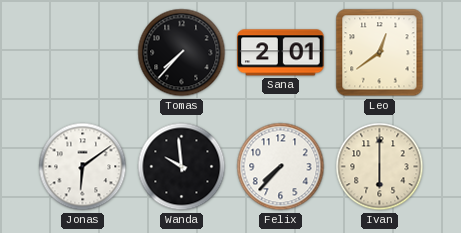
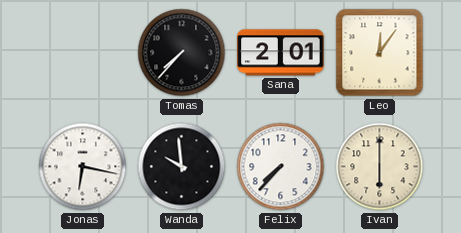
Leo: 12:39 -> 12:06
Jonas: 6:09 -> 6:17
